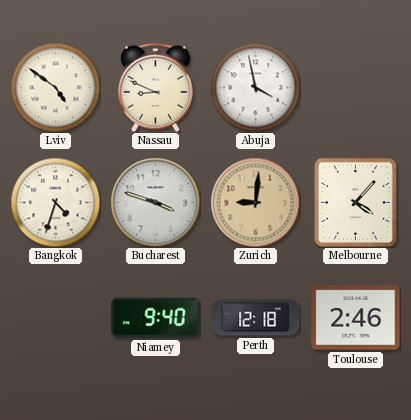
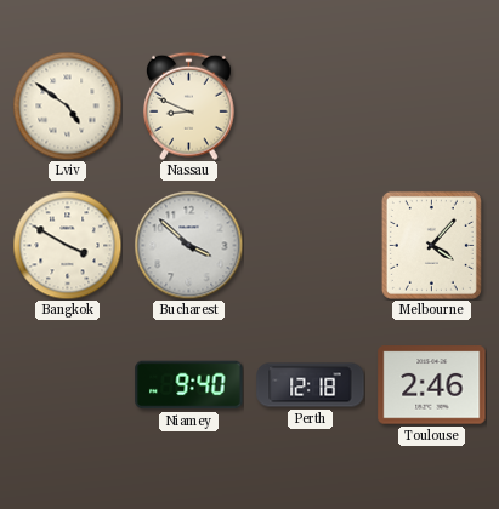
Abuja: 3:58 -> none
Bangkok: 4:33 -> 3:50
Bucharest: 3:48 -> 3:52
Zurich: 9:01 -> none
